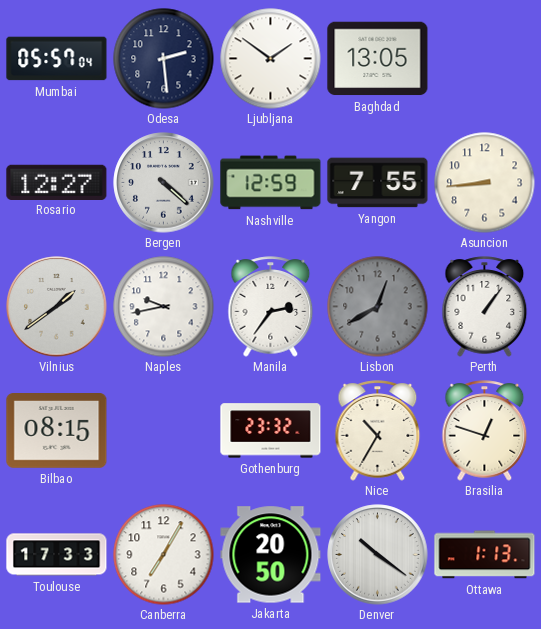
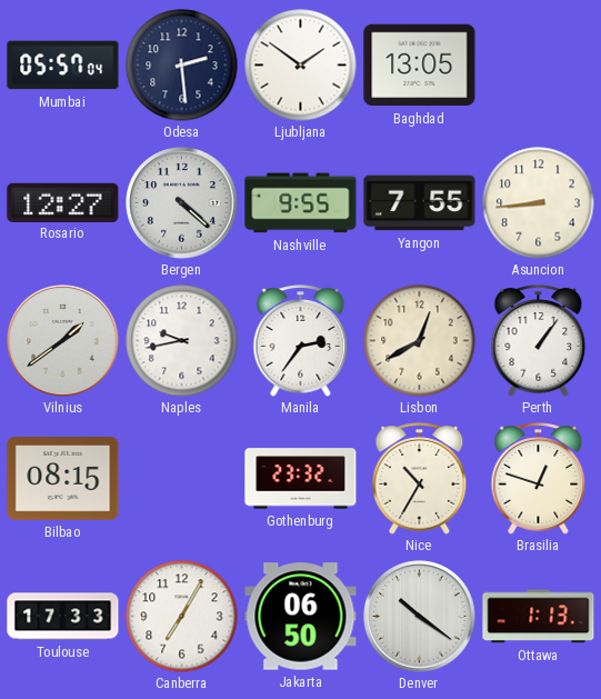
Nashville: 12:59 -> 9:55
Lisbon dial: grey -> cream
Jakarta: 20:50 -> 06:50
